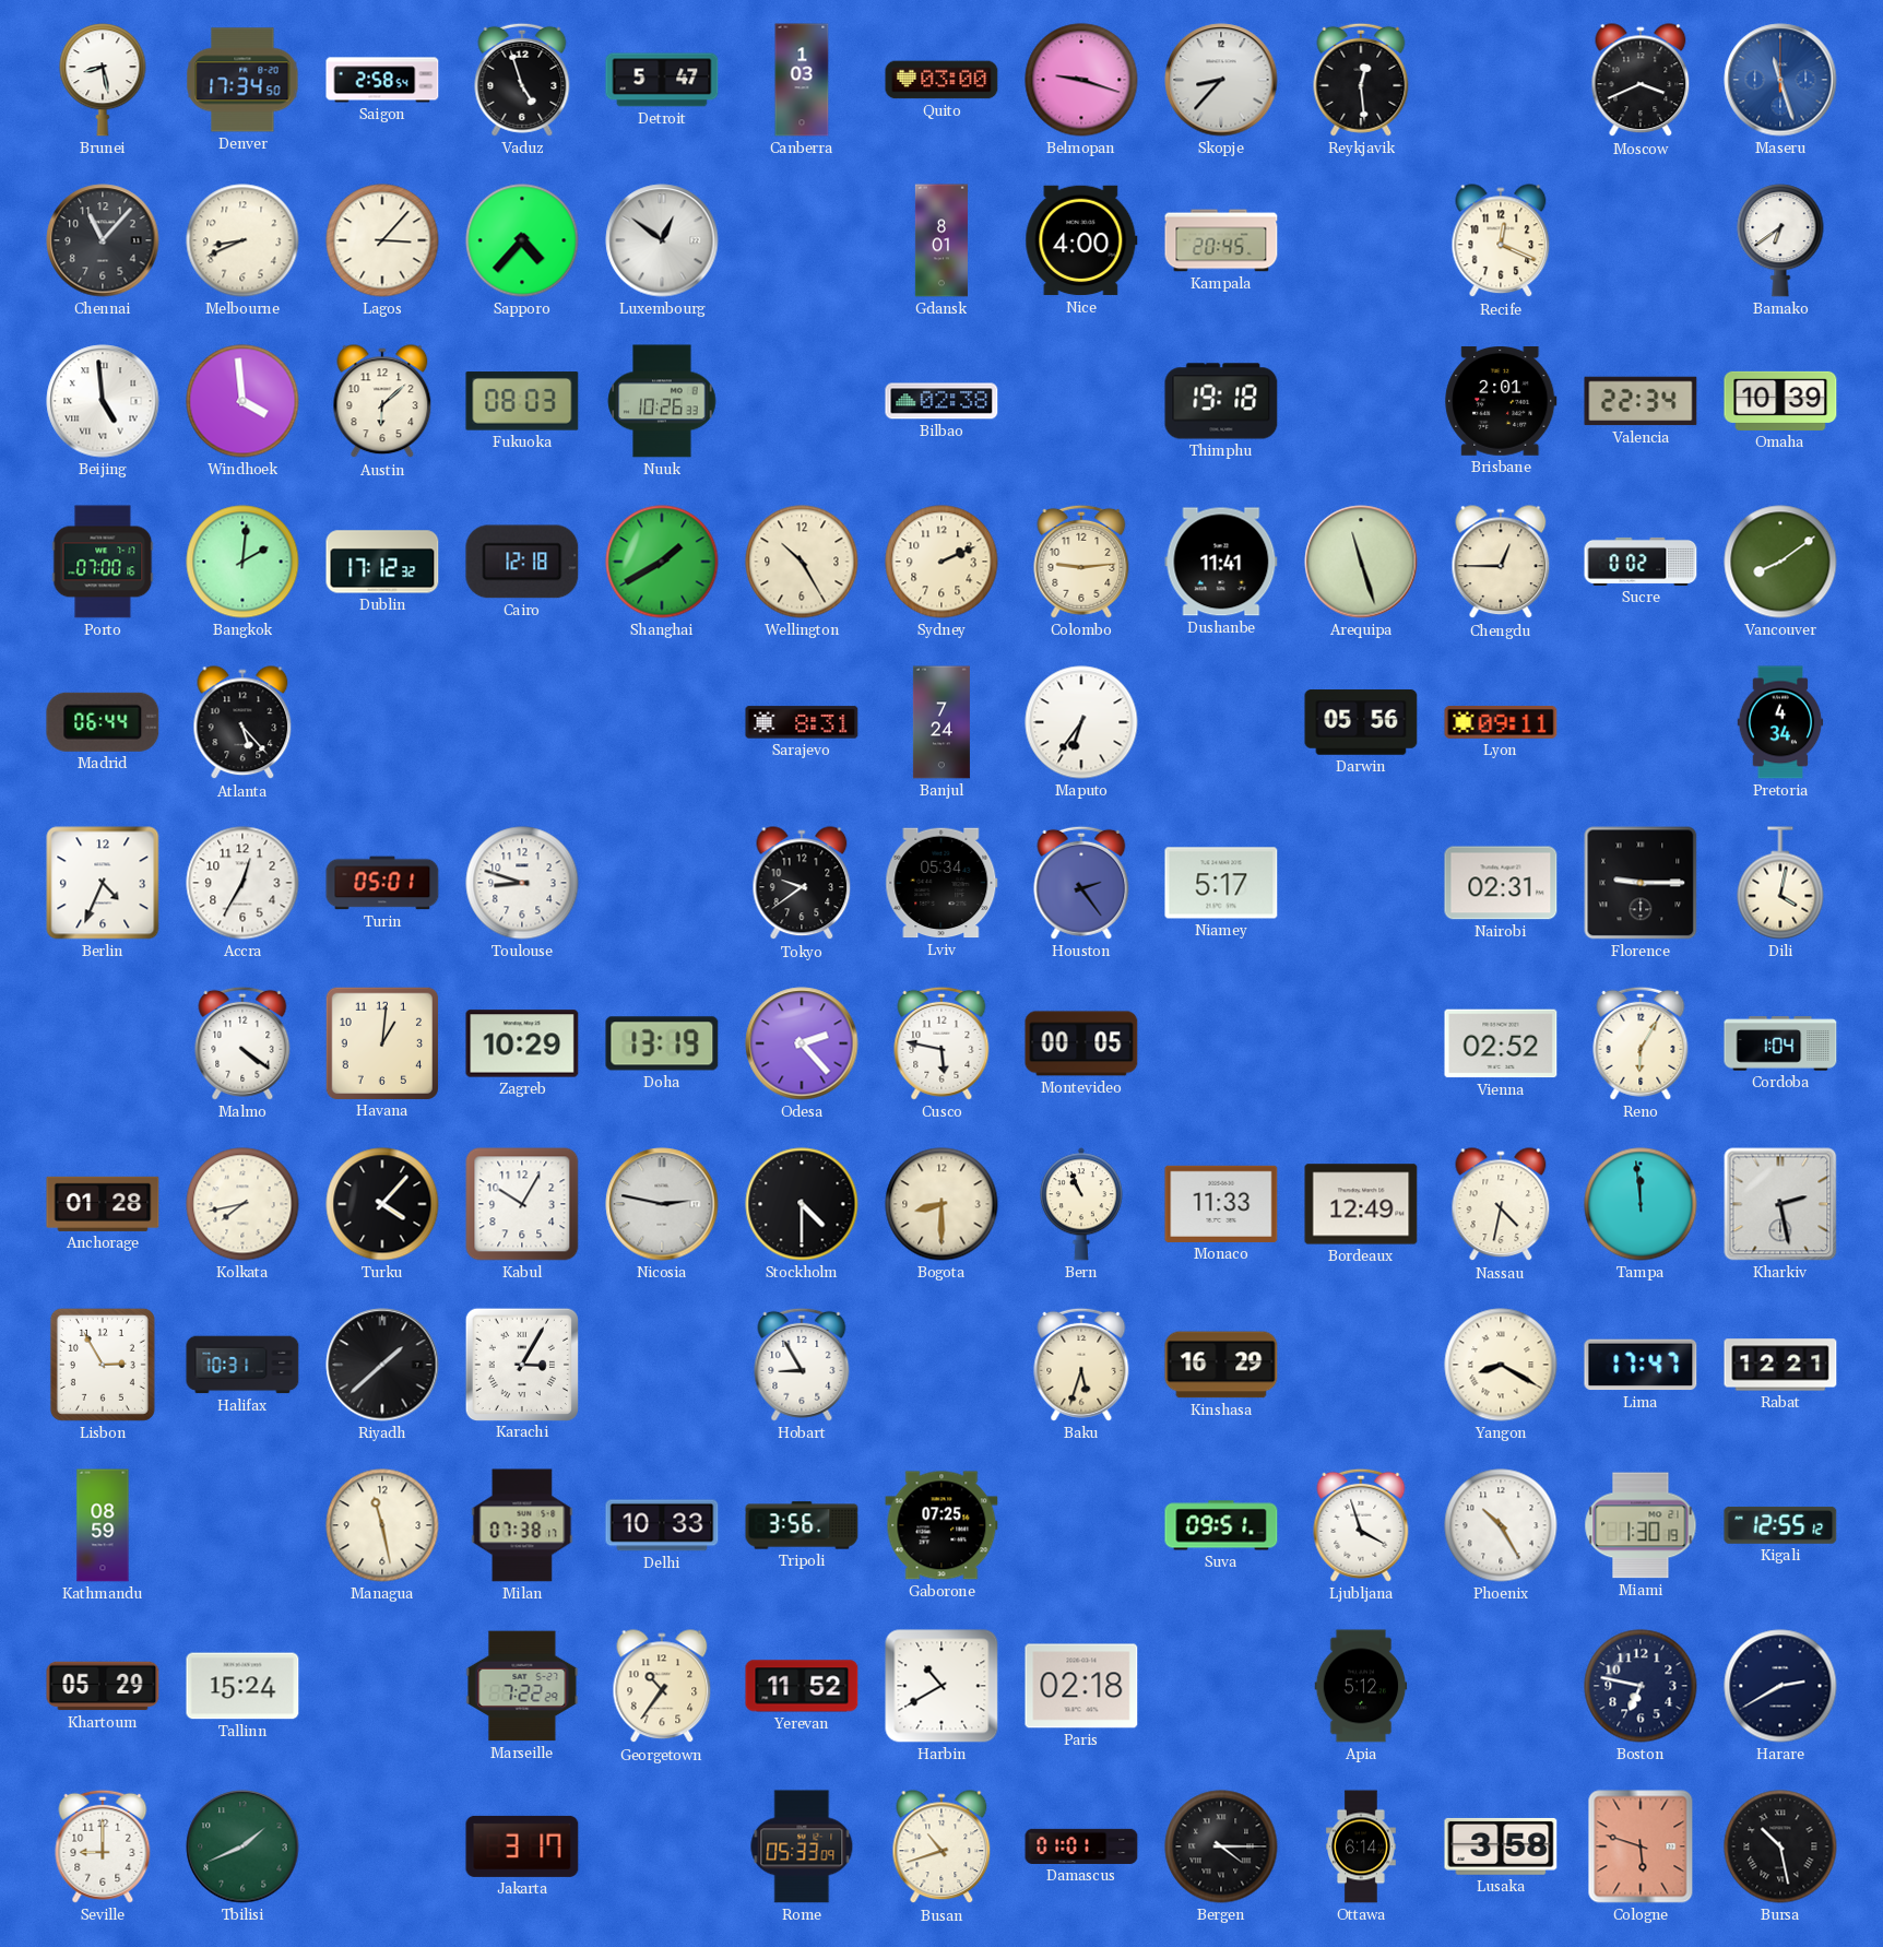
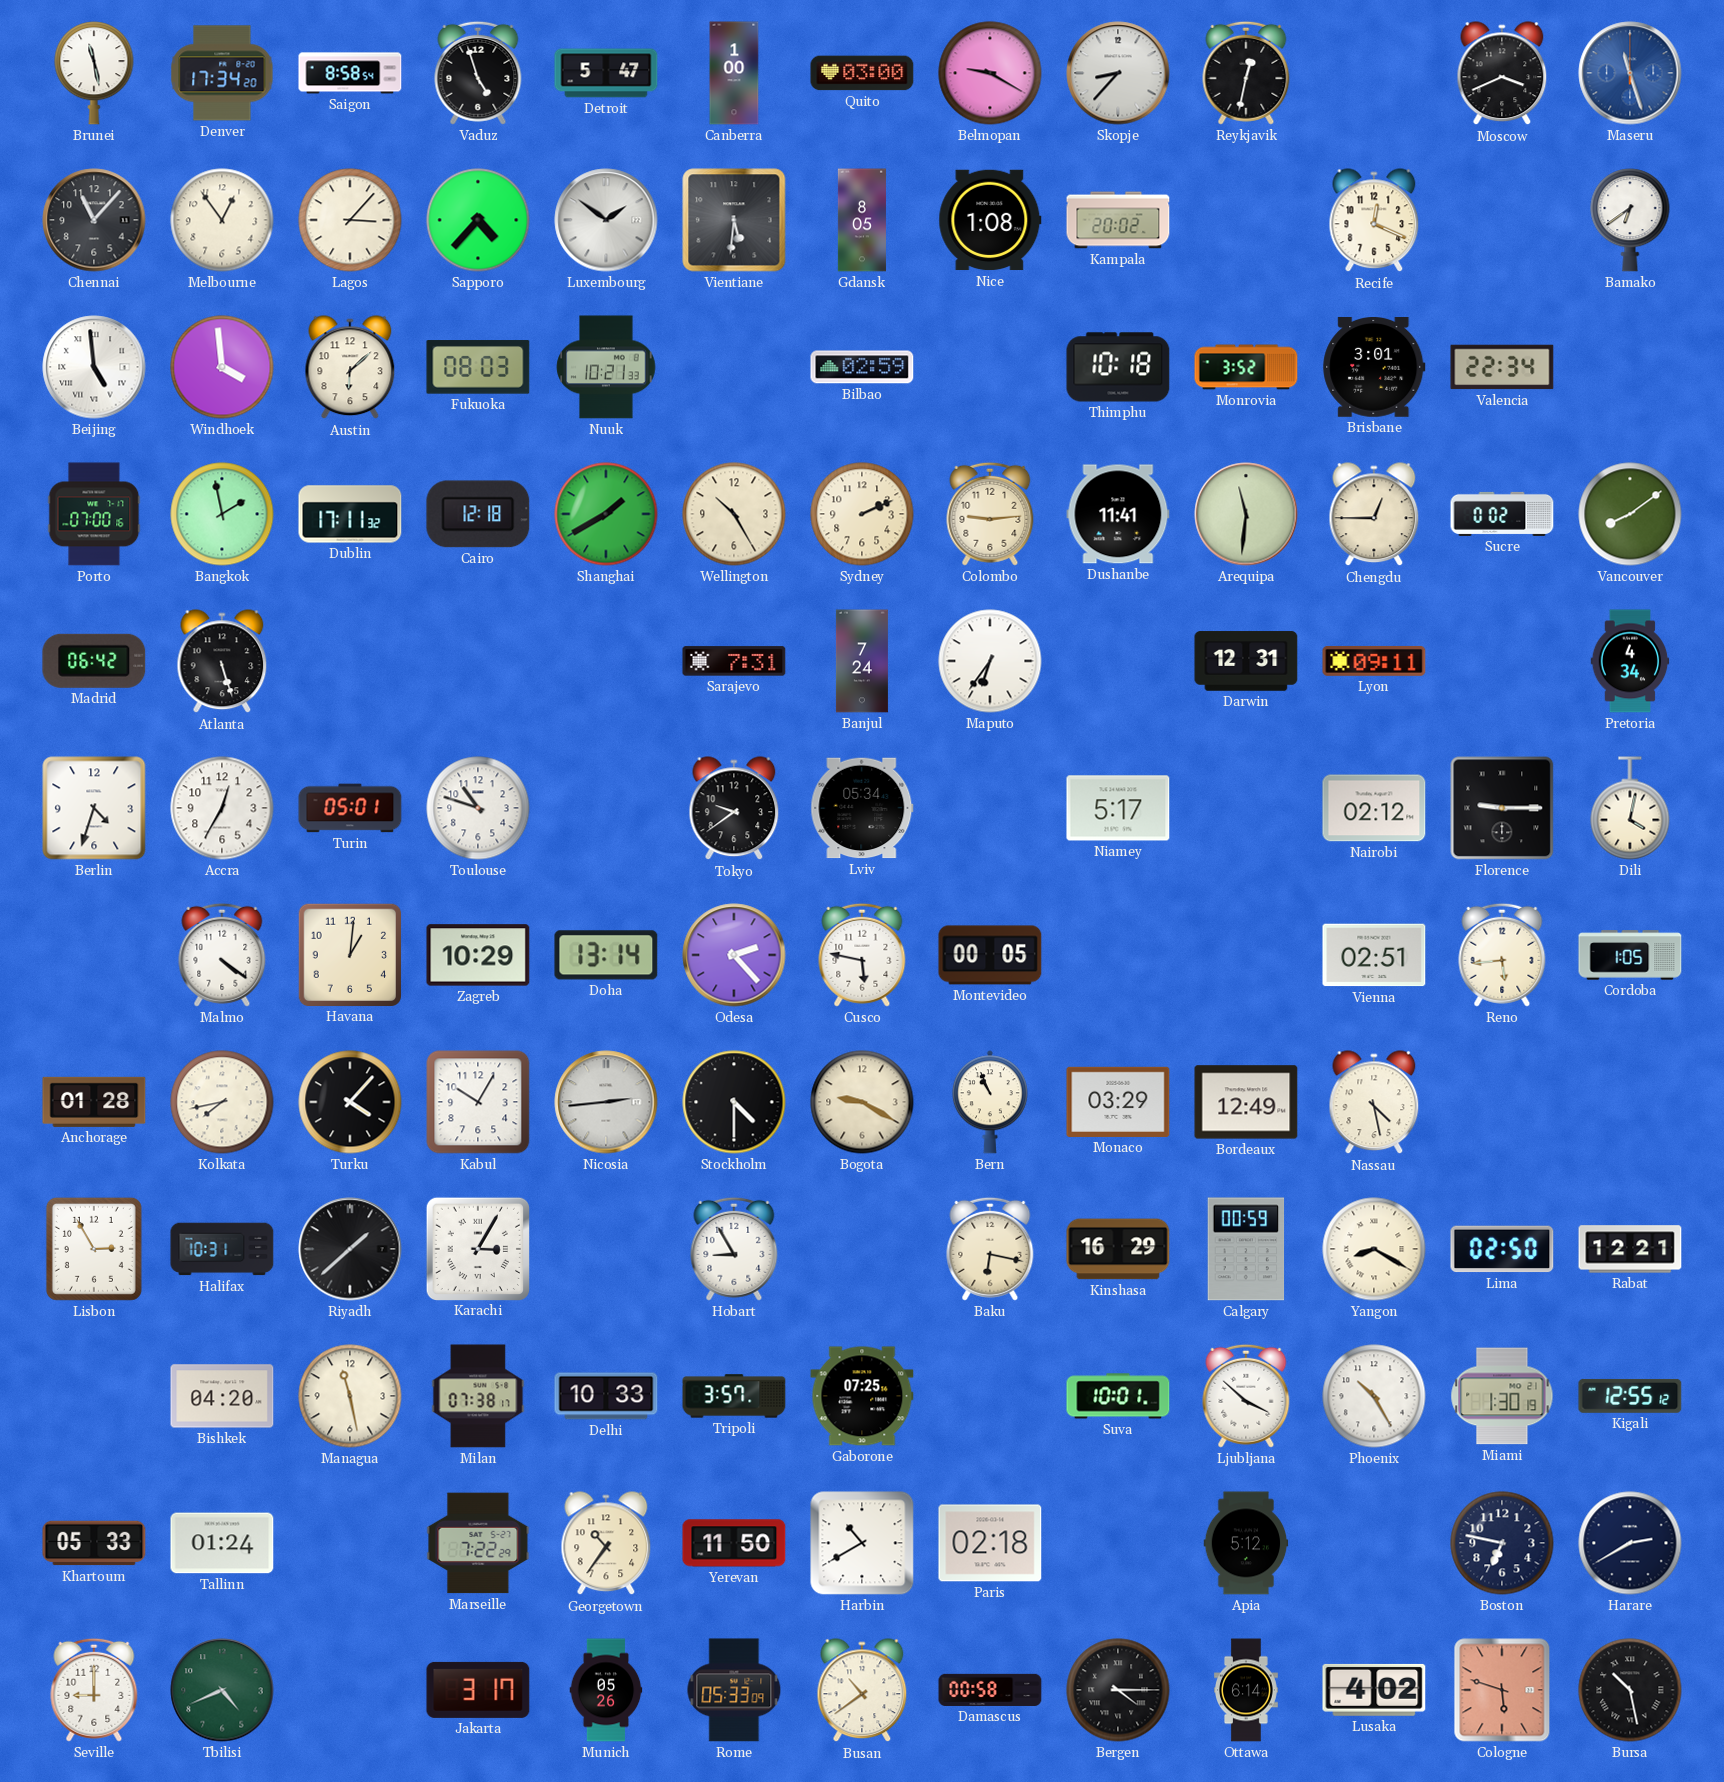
Brunei: 8:28 -> 11:28
Denver: 17:34:50 -> 17:34:20
Saigon: 2:58 -> 8:58
Canberra: 1:03 -> 1:00
Belmopan: 9:18 -> 9:20
Reykjavik: 12:29 -> 12:32
Melbourne: 8:41 -> 12:54
Luxembourg: 12:51 -> 1:51
Vientiane: none -> 5:31
Gdansk: 8:01 -> 8:05
Nice: 4:00 -> 1:08
Kampala: 20:45 -> 20:02
Nuuk: 10:26 -> 10:21
Bilbao: 02:38 -> 02:59
Thimphu: 19:18 -> 10:18
Monrovia: none -> 3:52
Brisbane: 2:01 -> 3:01
Omaha: 10:39 -> none
Bangkok: 2:01 -> 1:58
Dublin: 17:12 -> 17:11
Arequipa: 11:27 -> 11:31
Madrid: 06:44 -> 06:42
Atlanta: 5:23 -> 5:27
Sarajevo: 8:31 -> 7:31
Darwin: 05:56 -> 12:31
Berlin: 4:34 -> 4:33
Toulouse: 8:48 -> 10:48
Houston: 2:24 -> none
Nairobi: 02:31 -> 02:12
Doha: 13:19 -> 13:14
Vienna: 02:52 -> 02:51
Reno: 6:05 -> 5:44
Cordoba: 1:04 -> 1:05
Nicosia: 2:47 -> 2:44
Bogota: 8:30 -> 9:20
Monaco: 11:33 -> 03:29
Nassau: 4:32 -> 4:28
Tampa: 11:59 -> none
Kharkiv: 2:28 -> none
Baku: 5:33 -> 6:17
Calgary: none -> 00:59
Lima: 17:47 -> 02:50
Kathmandu: 08:59 -> none
Bishkek: none -> 04:20
Tripoli: 3:56 -> 3:57
Suva: 09:51 -> 10:01
Ljubljana: 3:57 -> 3:52
Khartoum: 05:29 -> 05:33
Tallinn: 15:24 -> 01:24
Yerevan: 11:52 -> 11:50
Tbilisi: 1:41 -> 4:41
Munich: none -> 05:26
Busan: 10:42 -> 10:39
Damascus: 01:01 -> 00:58
Lusaka: 3:58 -> 4:02
